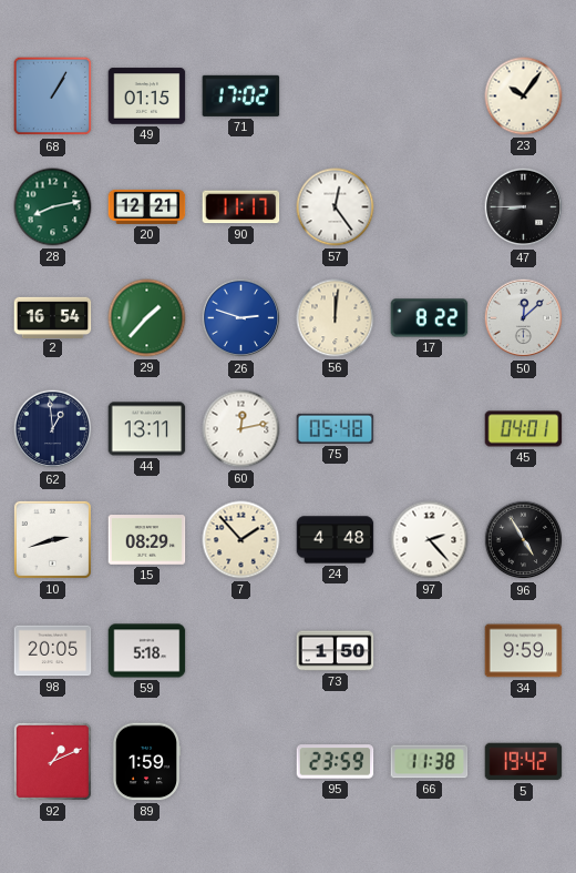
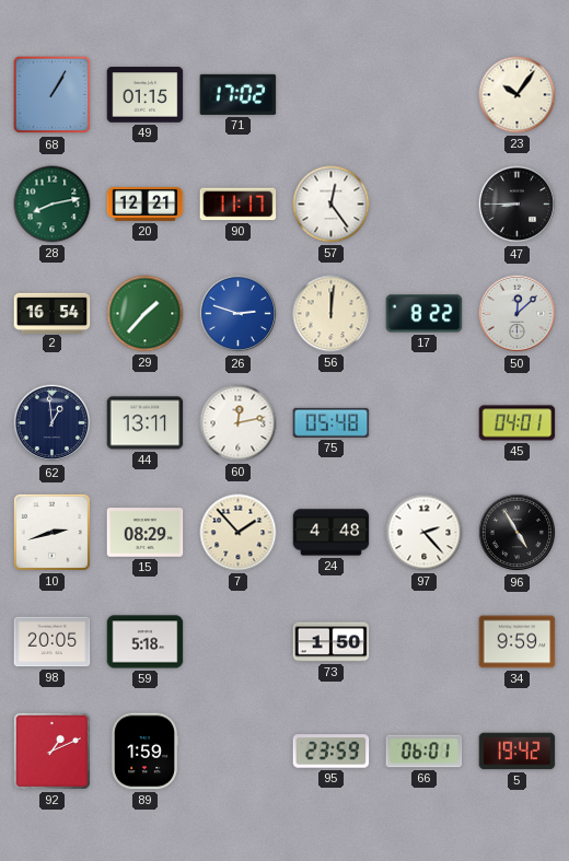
66: 11:38 -> 06:01
